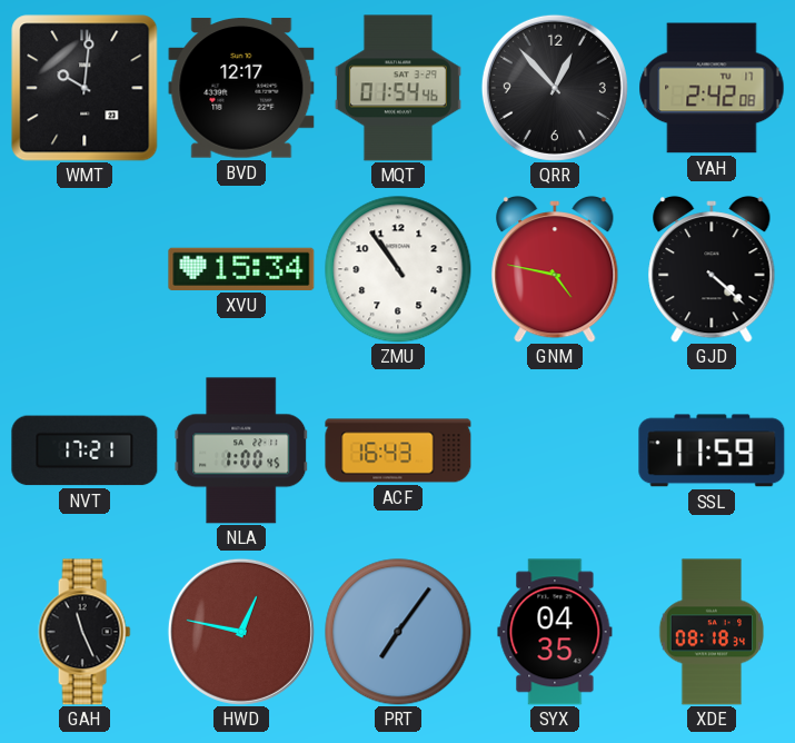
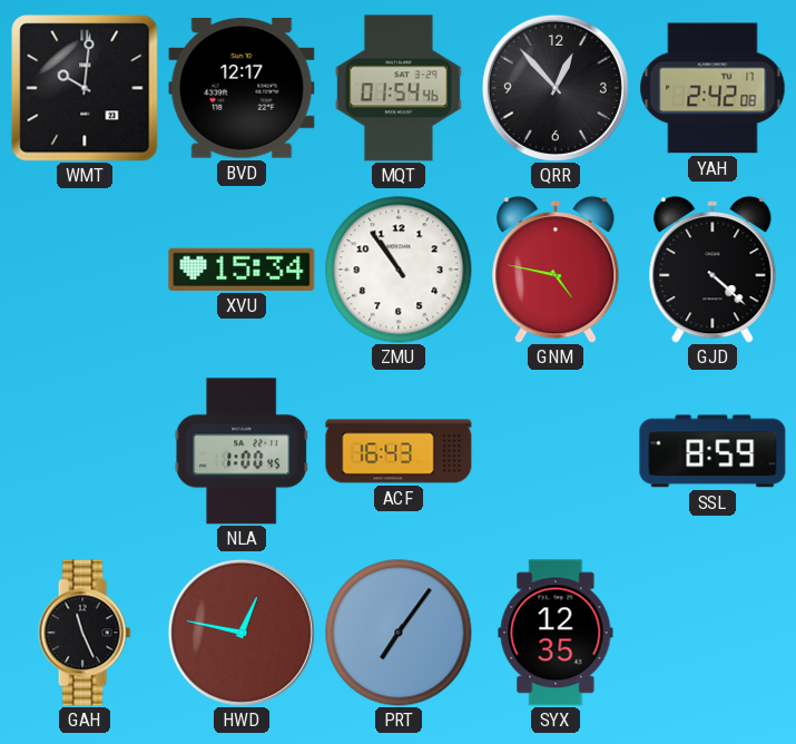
NVT: 17:21 -> none
SSL: 11:59 -> 8:59
SYX: 04:35 -> 12:35
XDE: 08:18 -> none
